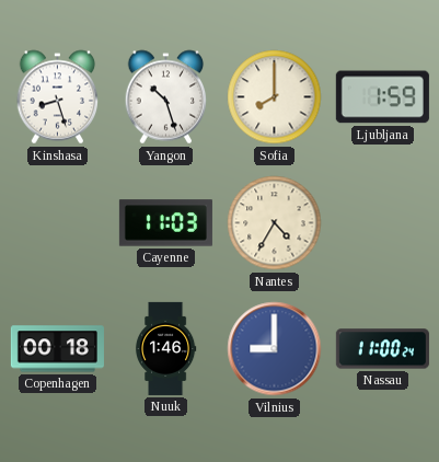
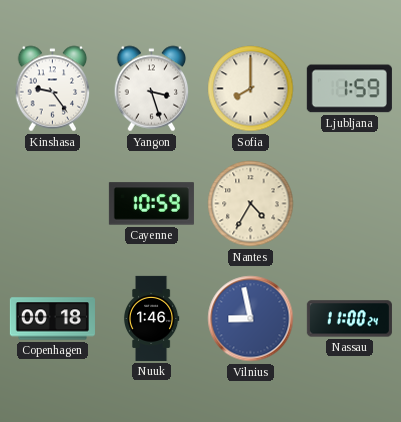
Kinshasa: 8:27 -> 9:24
Yangon: 10:27 -> 3:27
Cayenne: 11:03 -> 10:59
Vilnius: 9:00 -> 8:58
